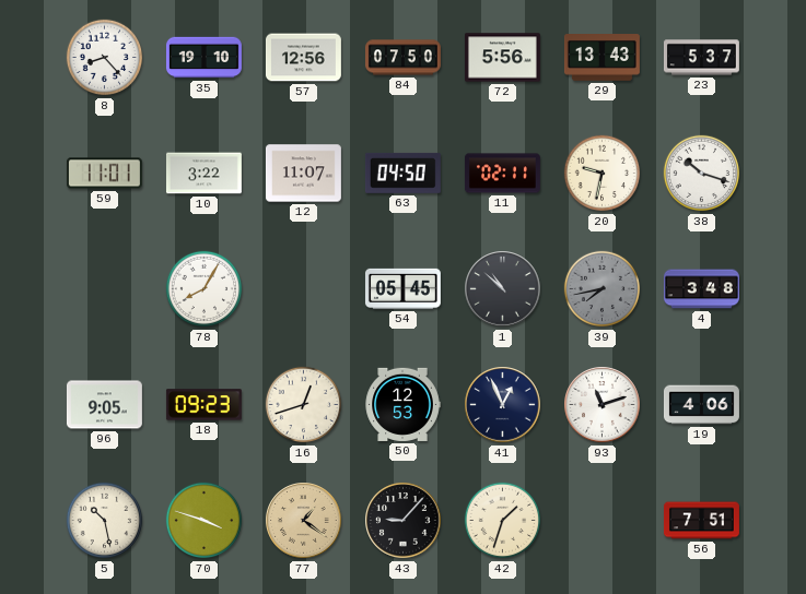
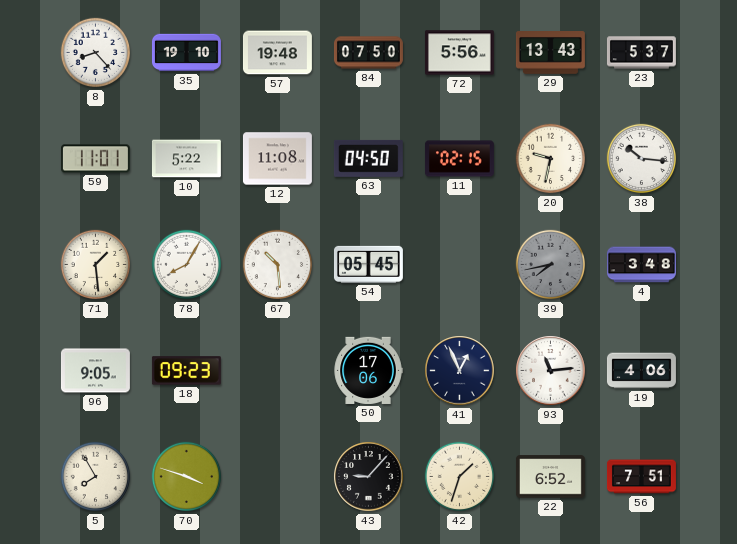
57: 12:56 -> 19:48
10: 3:22 -> 5:22
12: 11:07 -> 11:08
11: 02:11 -> 02:15
38: 10:18 -> 10:16
71: none -> 1:29
67: none -> 10:29
1: 10:52 -> none
16: 12:42 -> none
50: 12:53 -> 17:06
93: 11:12 -> 11:14
5: 10:28 -> 7:55
77: 1:21 -> none
22: none -> 6:52
